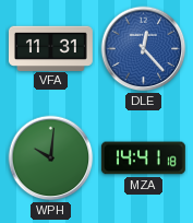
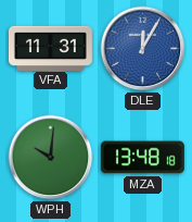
DLE: 12:23 -> 12:05
MZA: 14:41 -> 13:48
